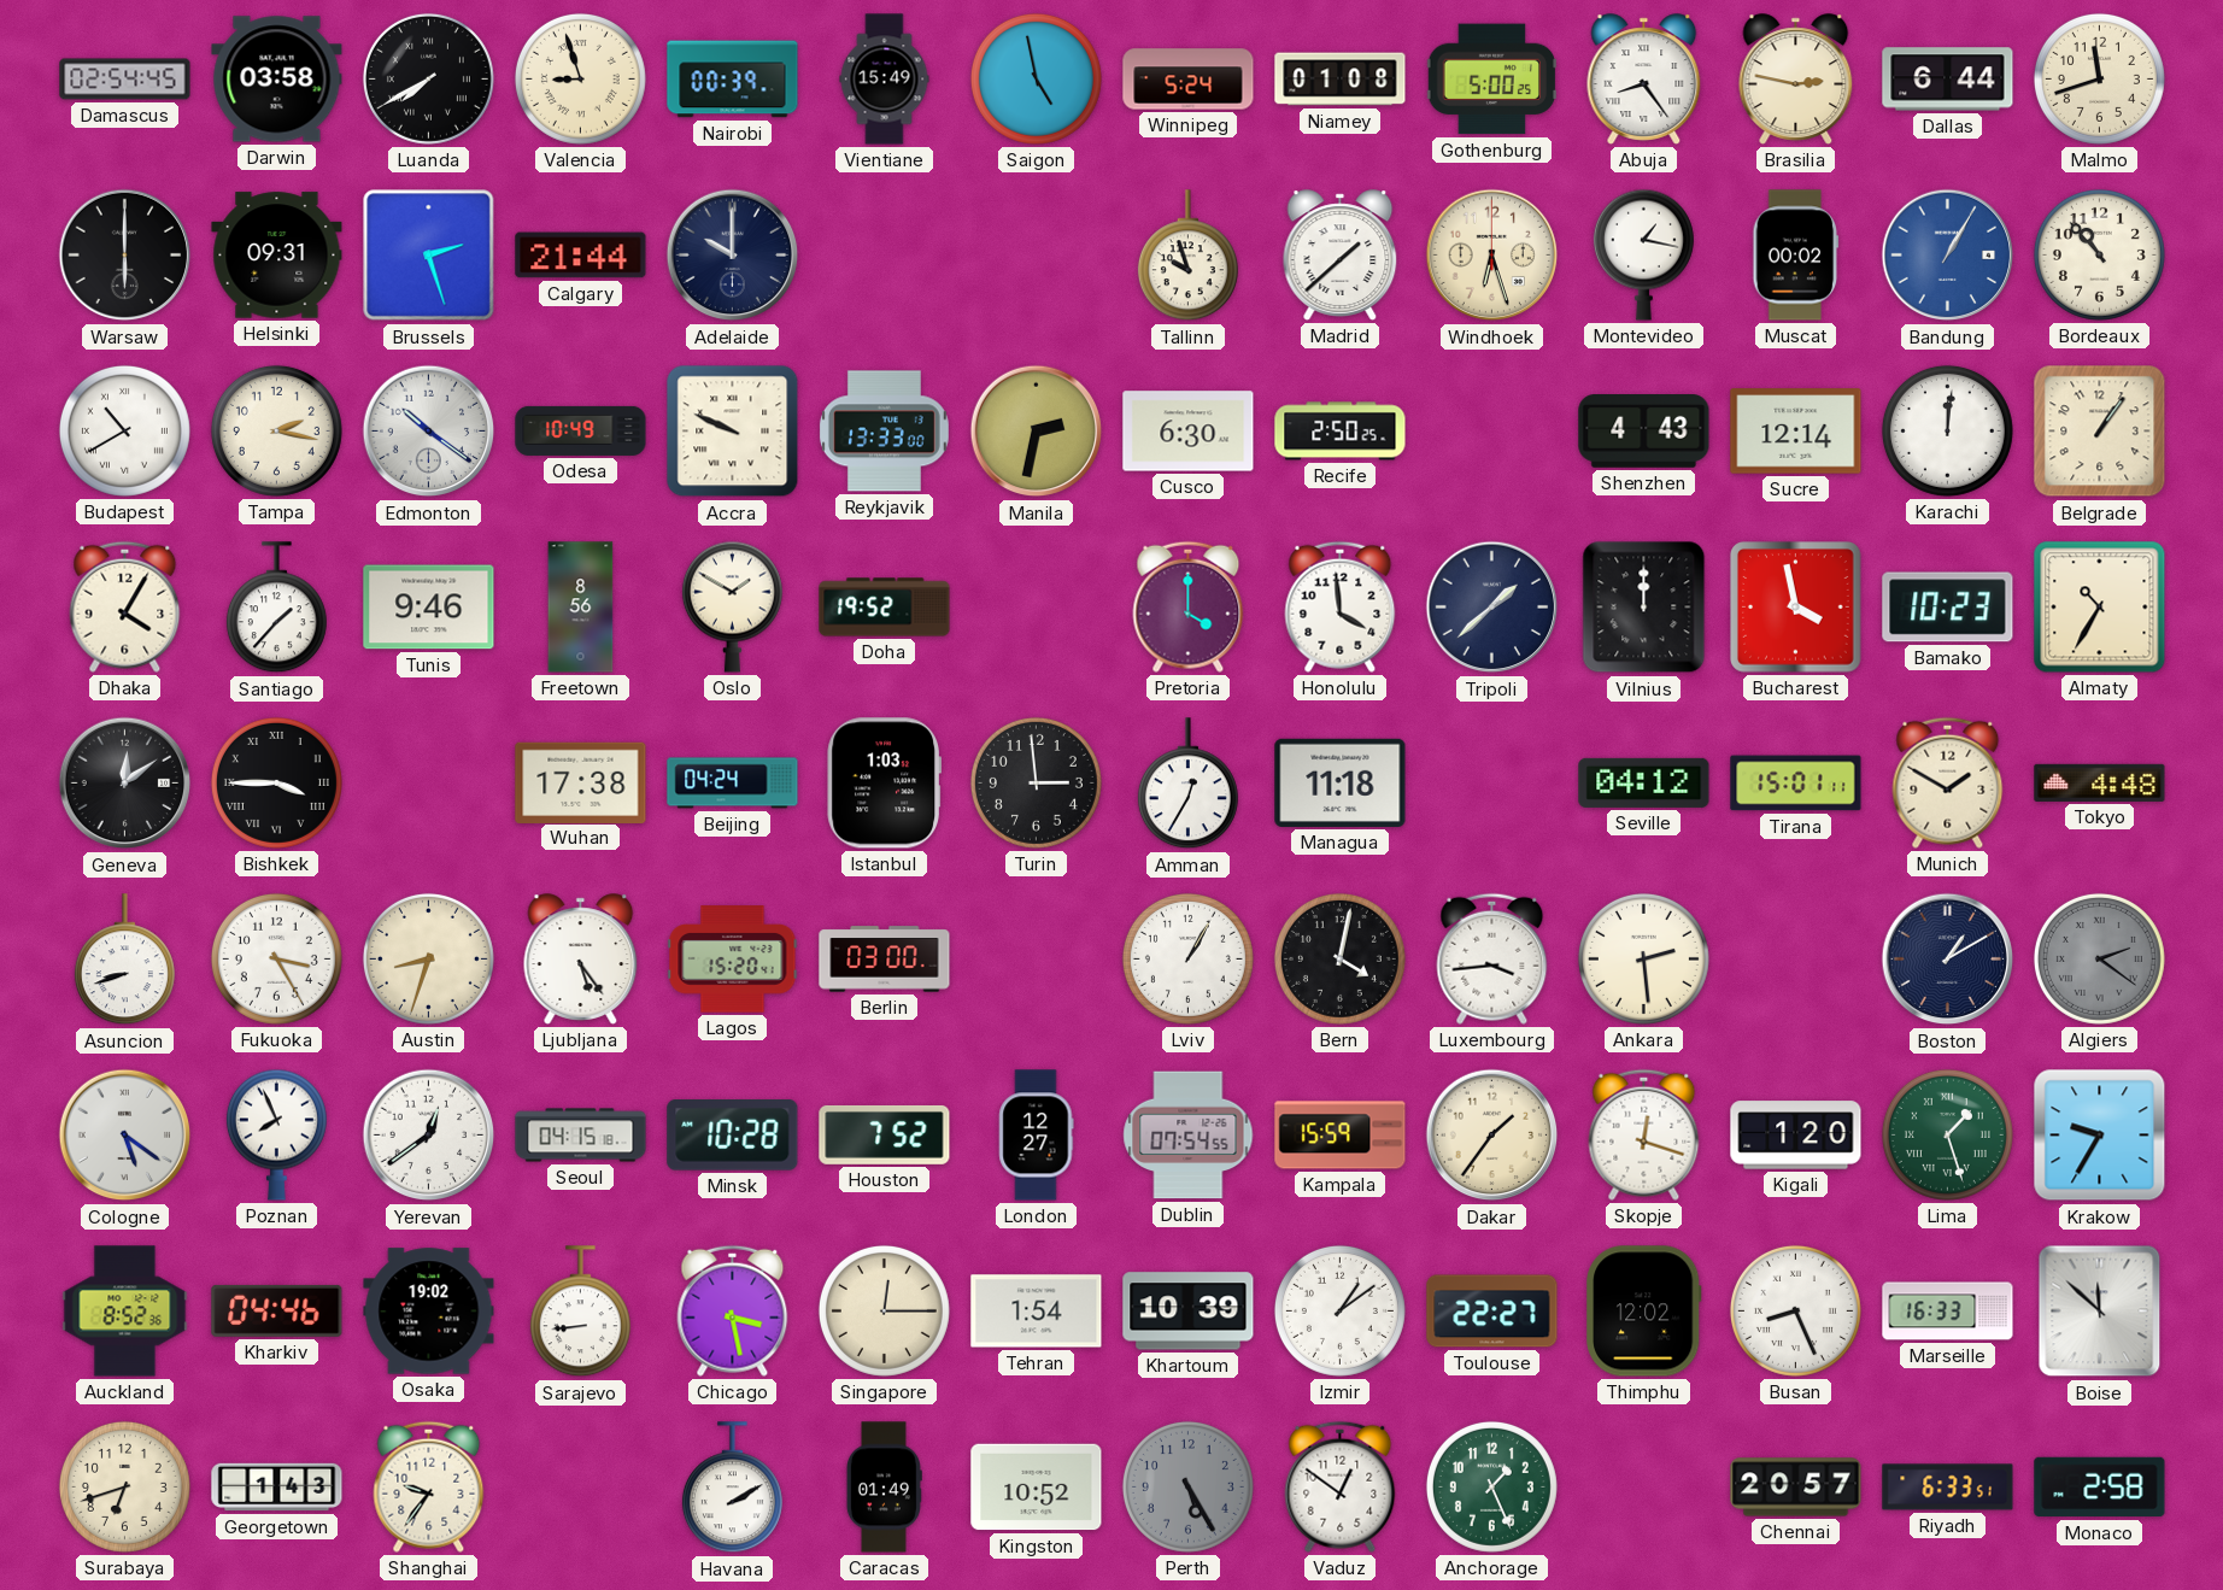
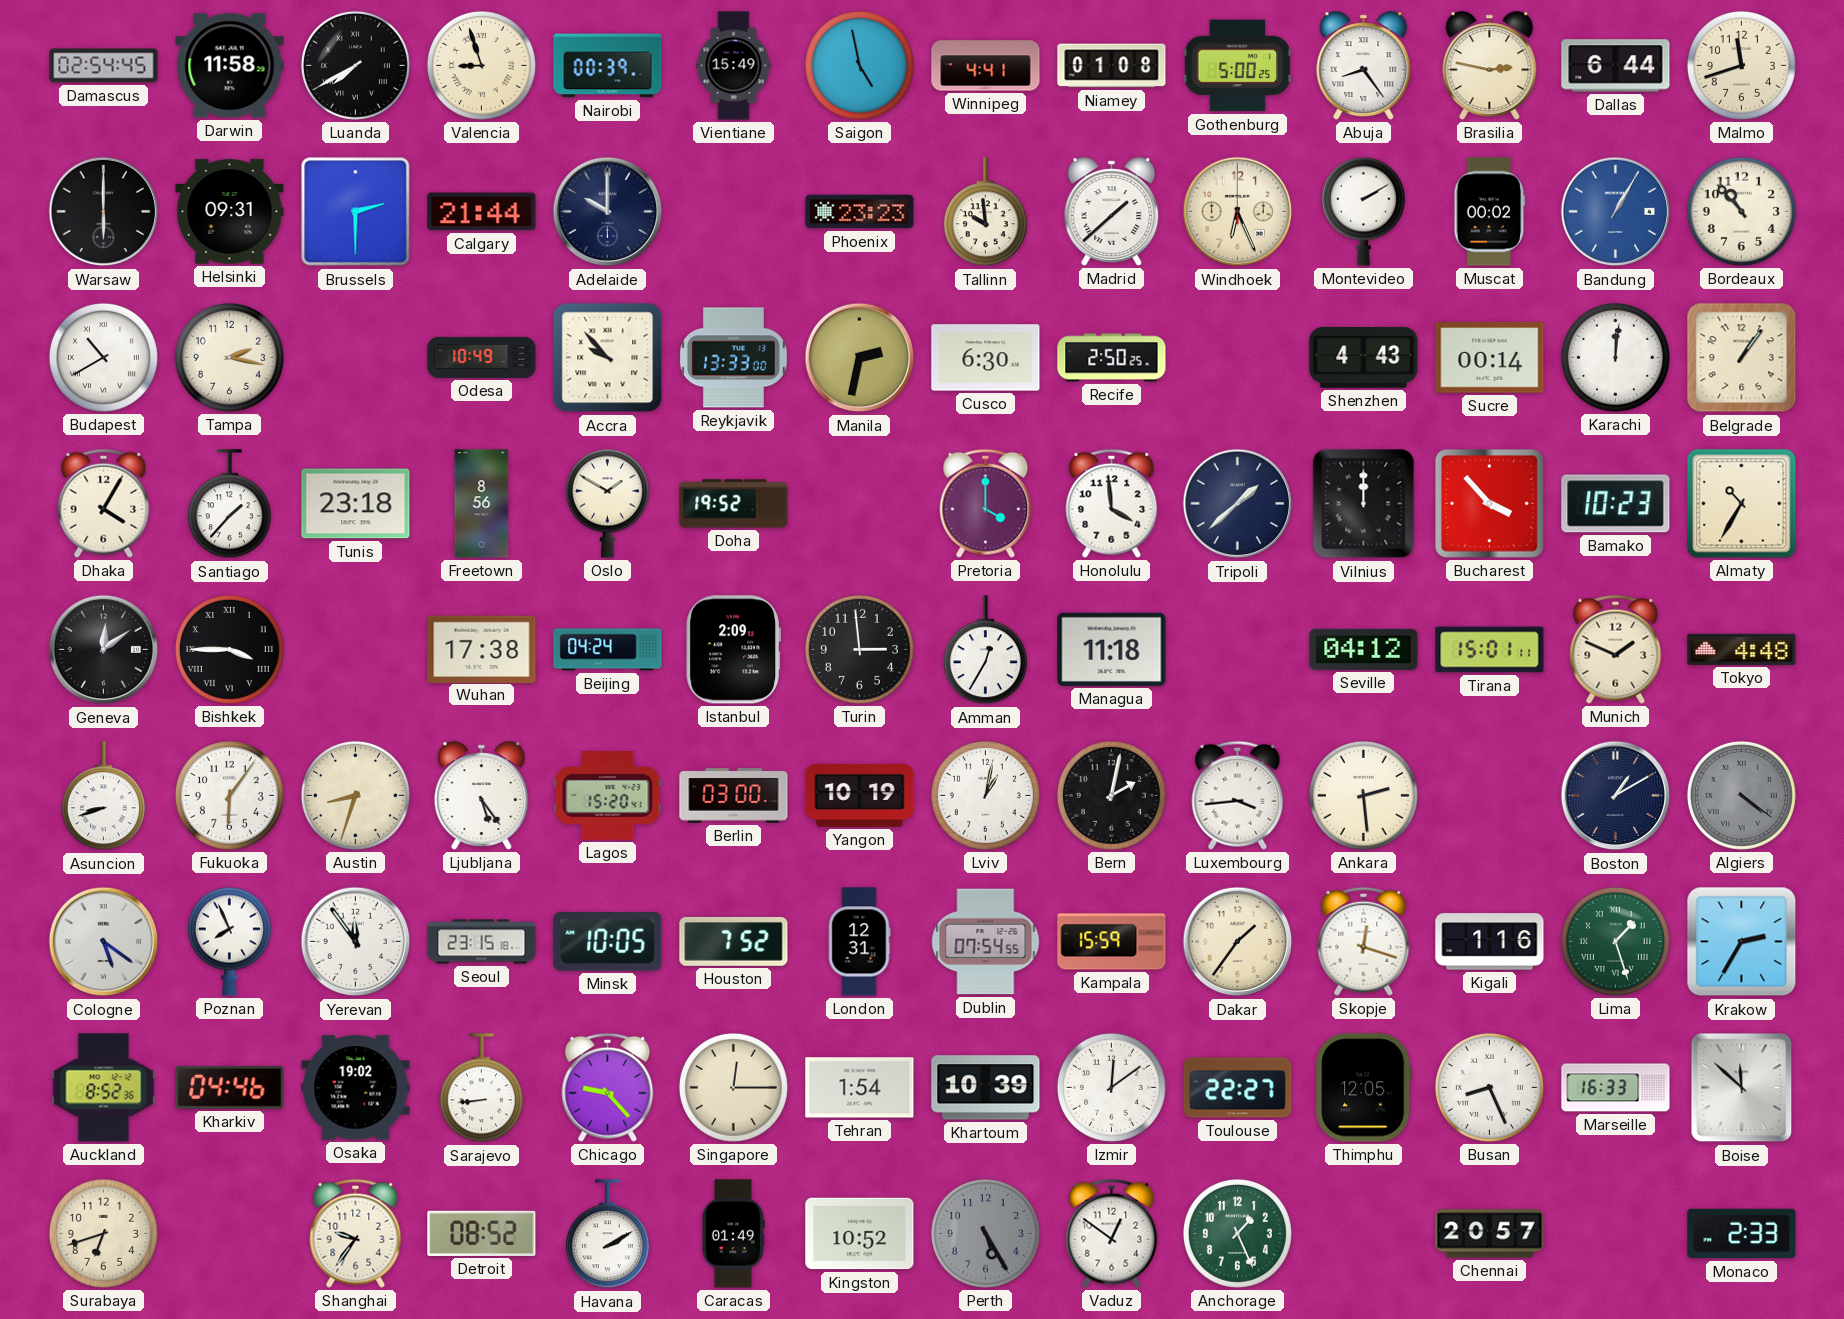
Darwin: 03:58 -> 11:58
Winnipeg: 5:24 -> 4:41
Brussels: 2:27 -> 2:30
Phoenix: none -> 23:23
Tallinn: 9:57 -> 9:59
Windhoek: 6:27 -> 6:26
Montevideo: 1:17 -> 2:10
Edmonton: 10:21 -> none
Accra: 9:49 -> 9:53
Sucre: 12:14 -> 00:14
Tunis: 9:46 -> 23:18
Bucharest: 3:58 -> 3:53
Istanbul: 1:03 -> 2:09
Munich: 1:50 -> 1:49
Fukuoka: 3:25 -> 6:06
Yangon: none -> 10:19
Lviv: 1:05 -> 1:02
Bern: 4:02 -> 2:02
Algiers: 2:21 -> 4:21
Yerevan: 12:39 -> 11:54
Seoul: 04:15 -> 23:15
Minsk: 10:28 -> 10:05
London: 12:27 -> 12:31
Kigali: 1:20 -> 1:16
Krakow: 9:35 -> 2:35
Chicago: 3:28 -> 9:23
Izmir: 1:09 -> 12:09
Thimphu: 12:02 -> 12:05
Georgetown: 1:43 -> none
Detroit: none -> 08:52
Riyadh: 6:33 -> none
Monaco: 2:58 -> 2:33
